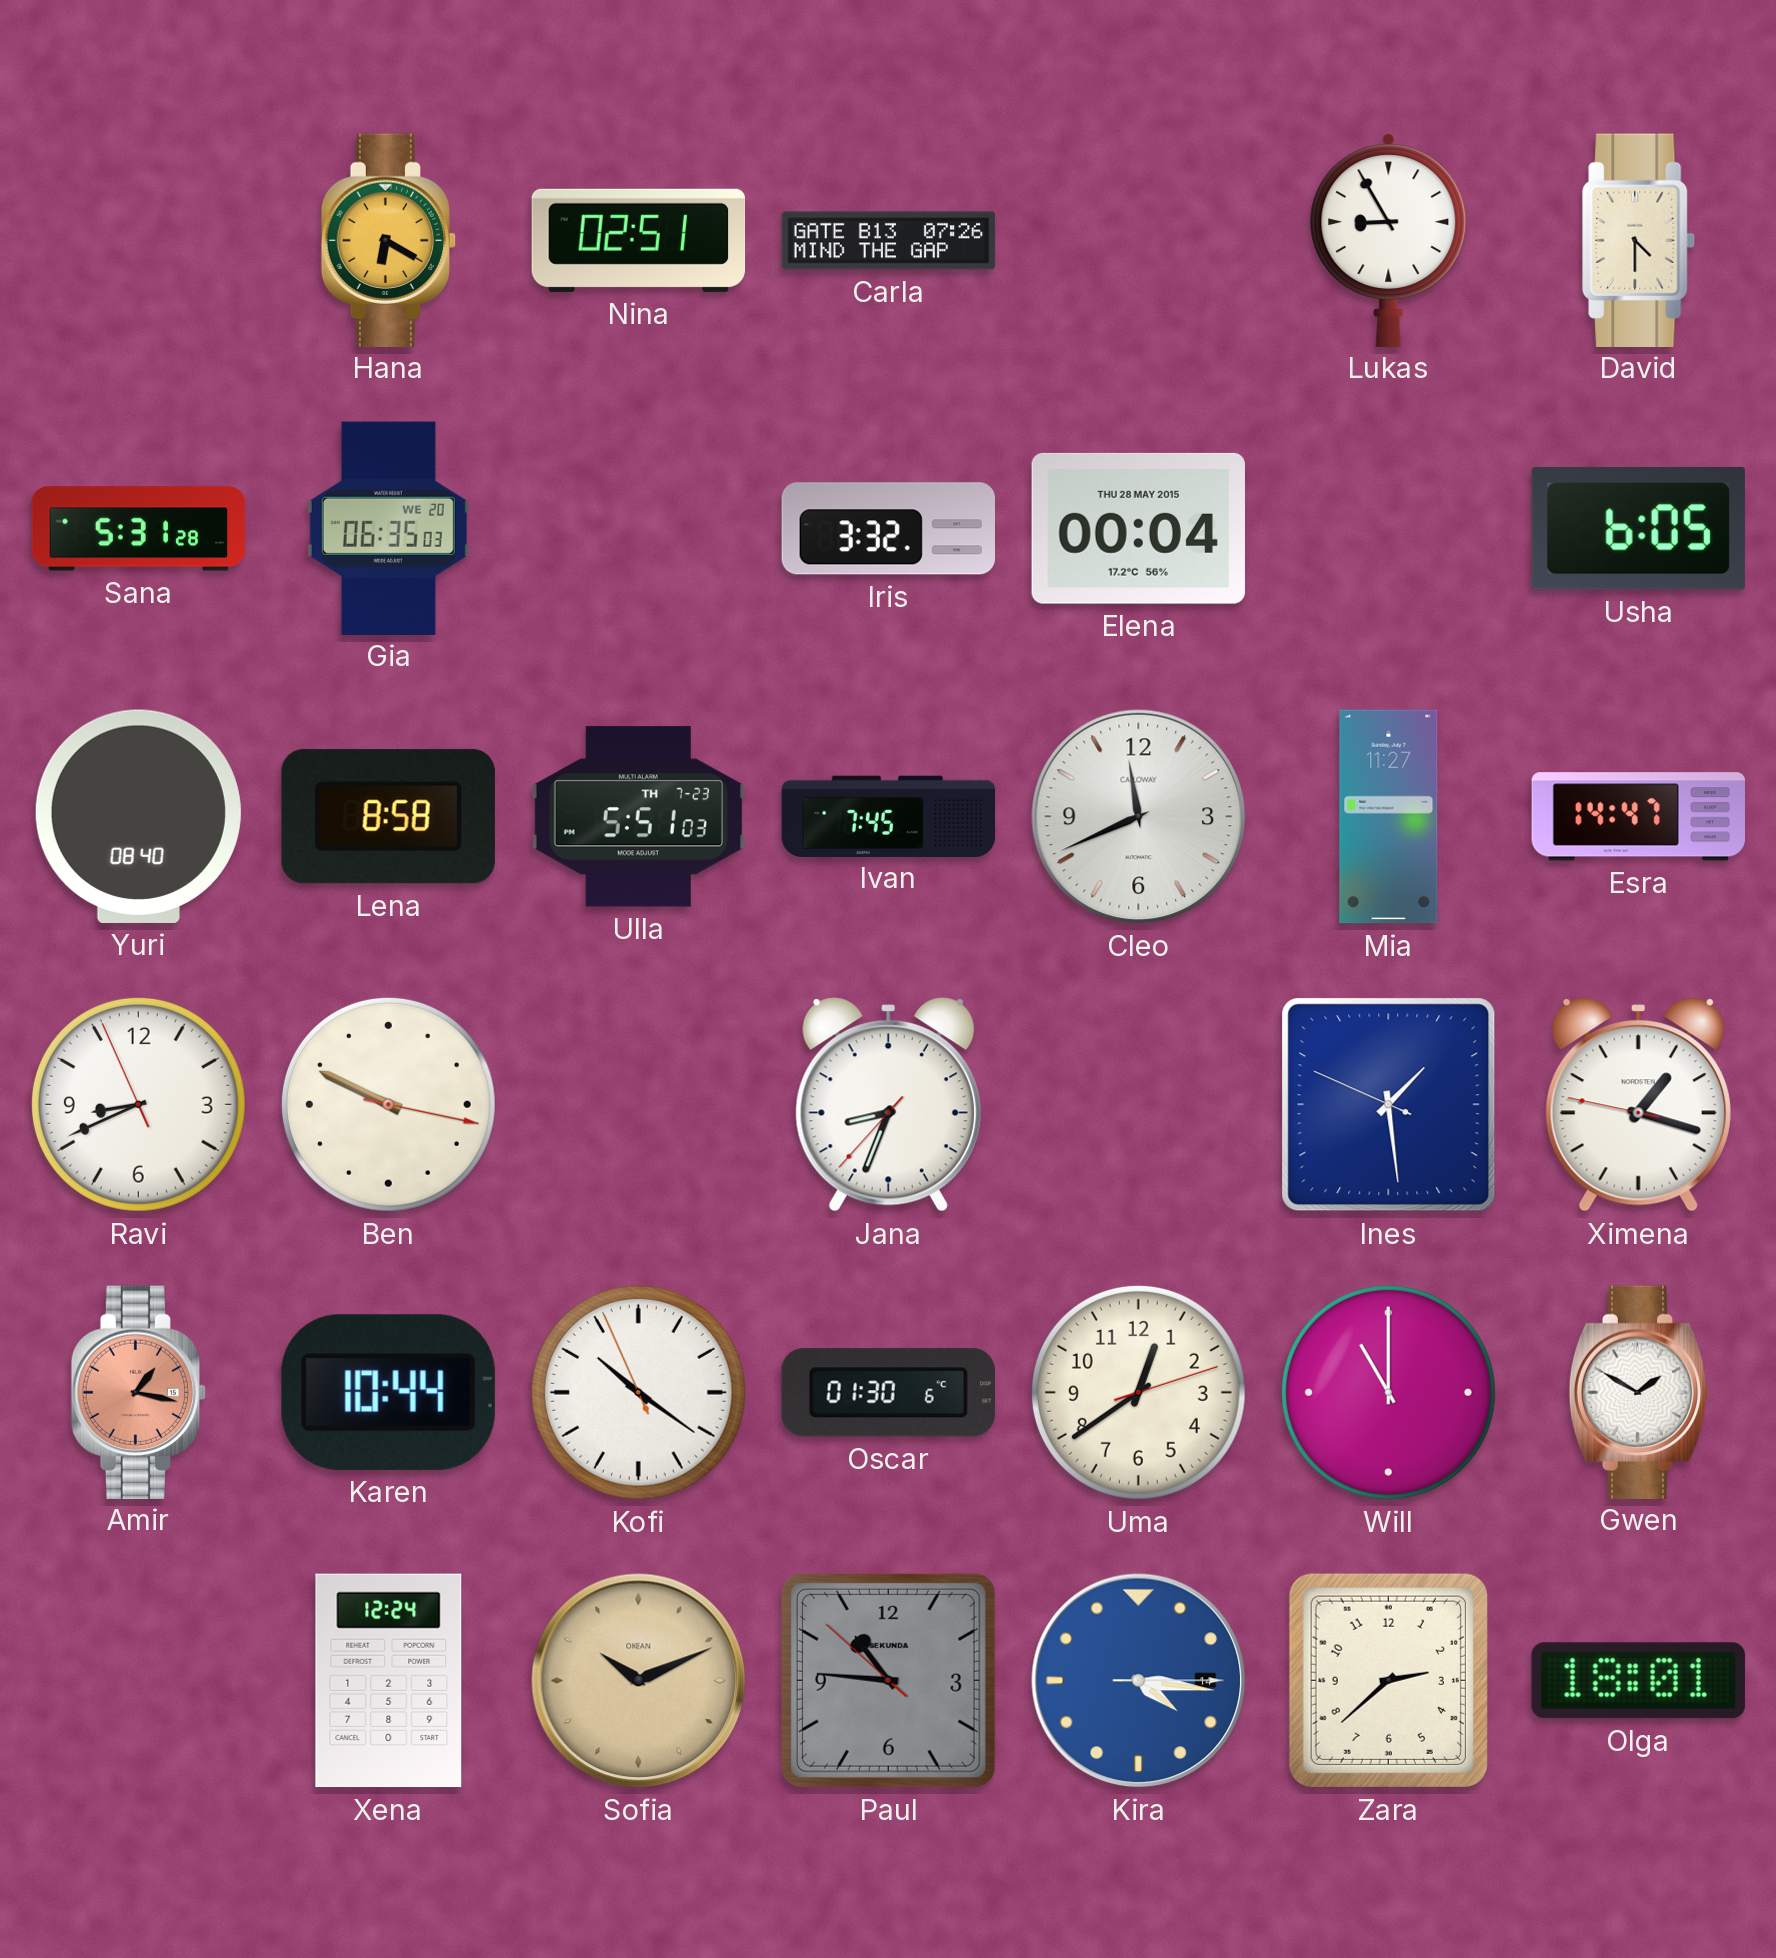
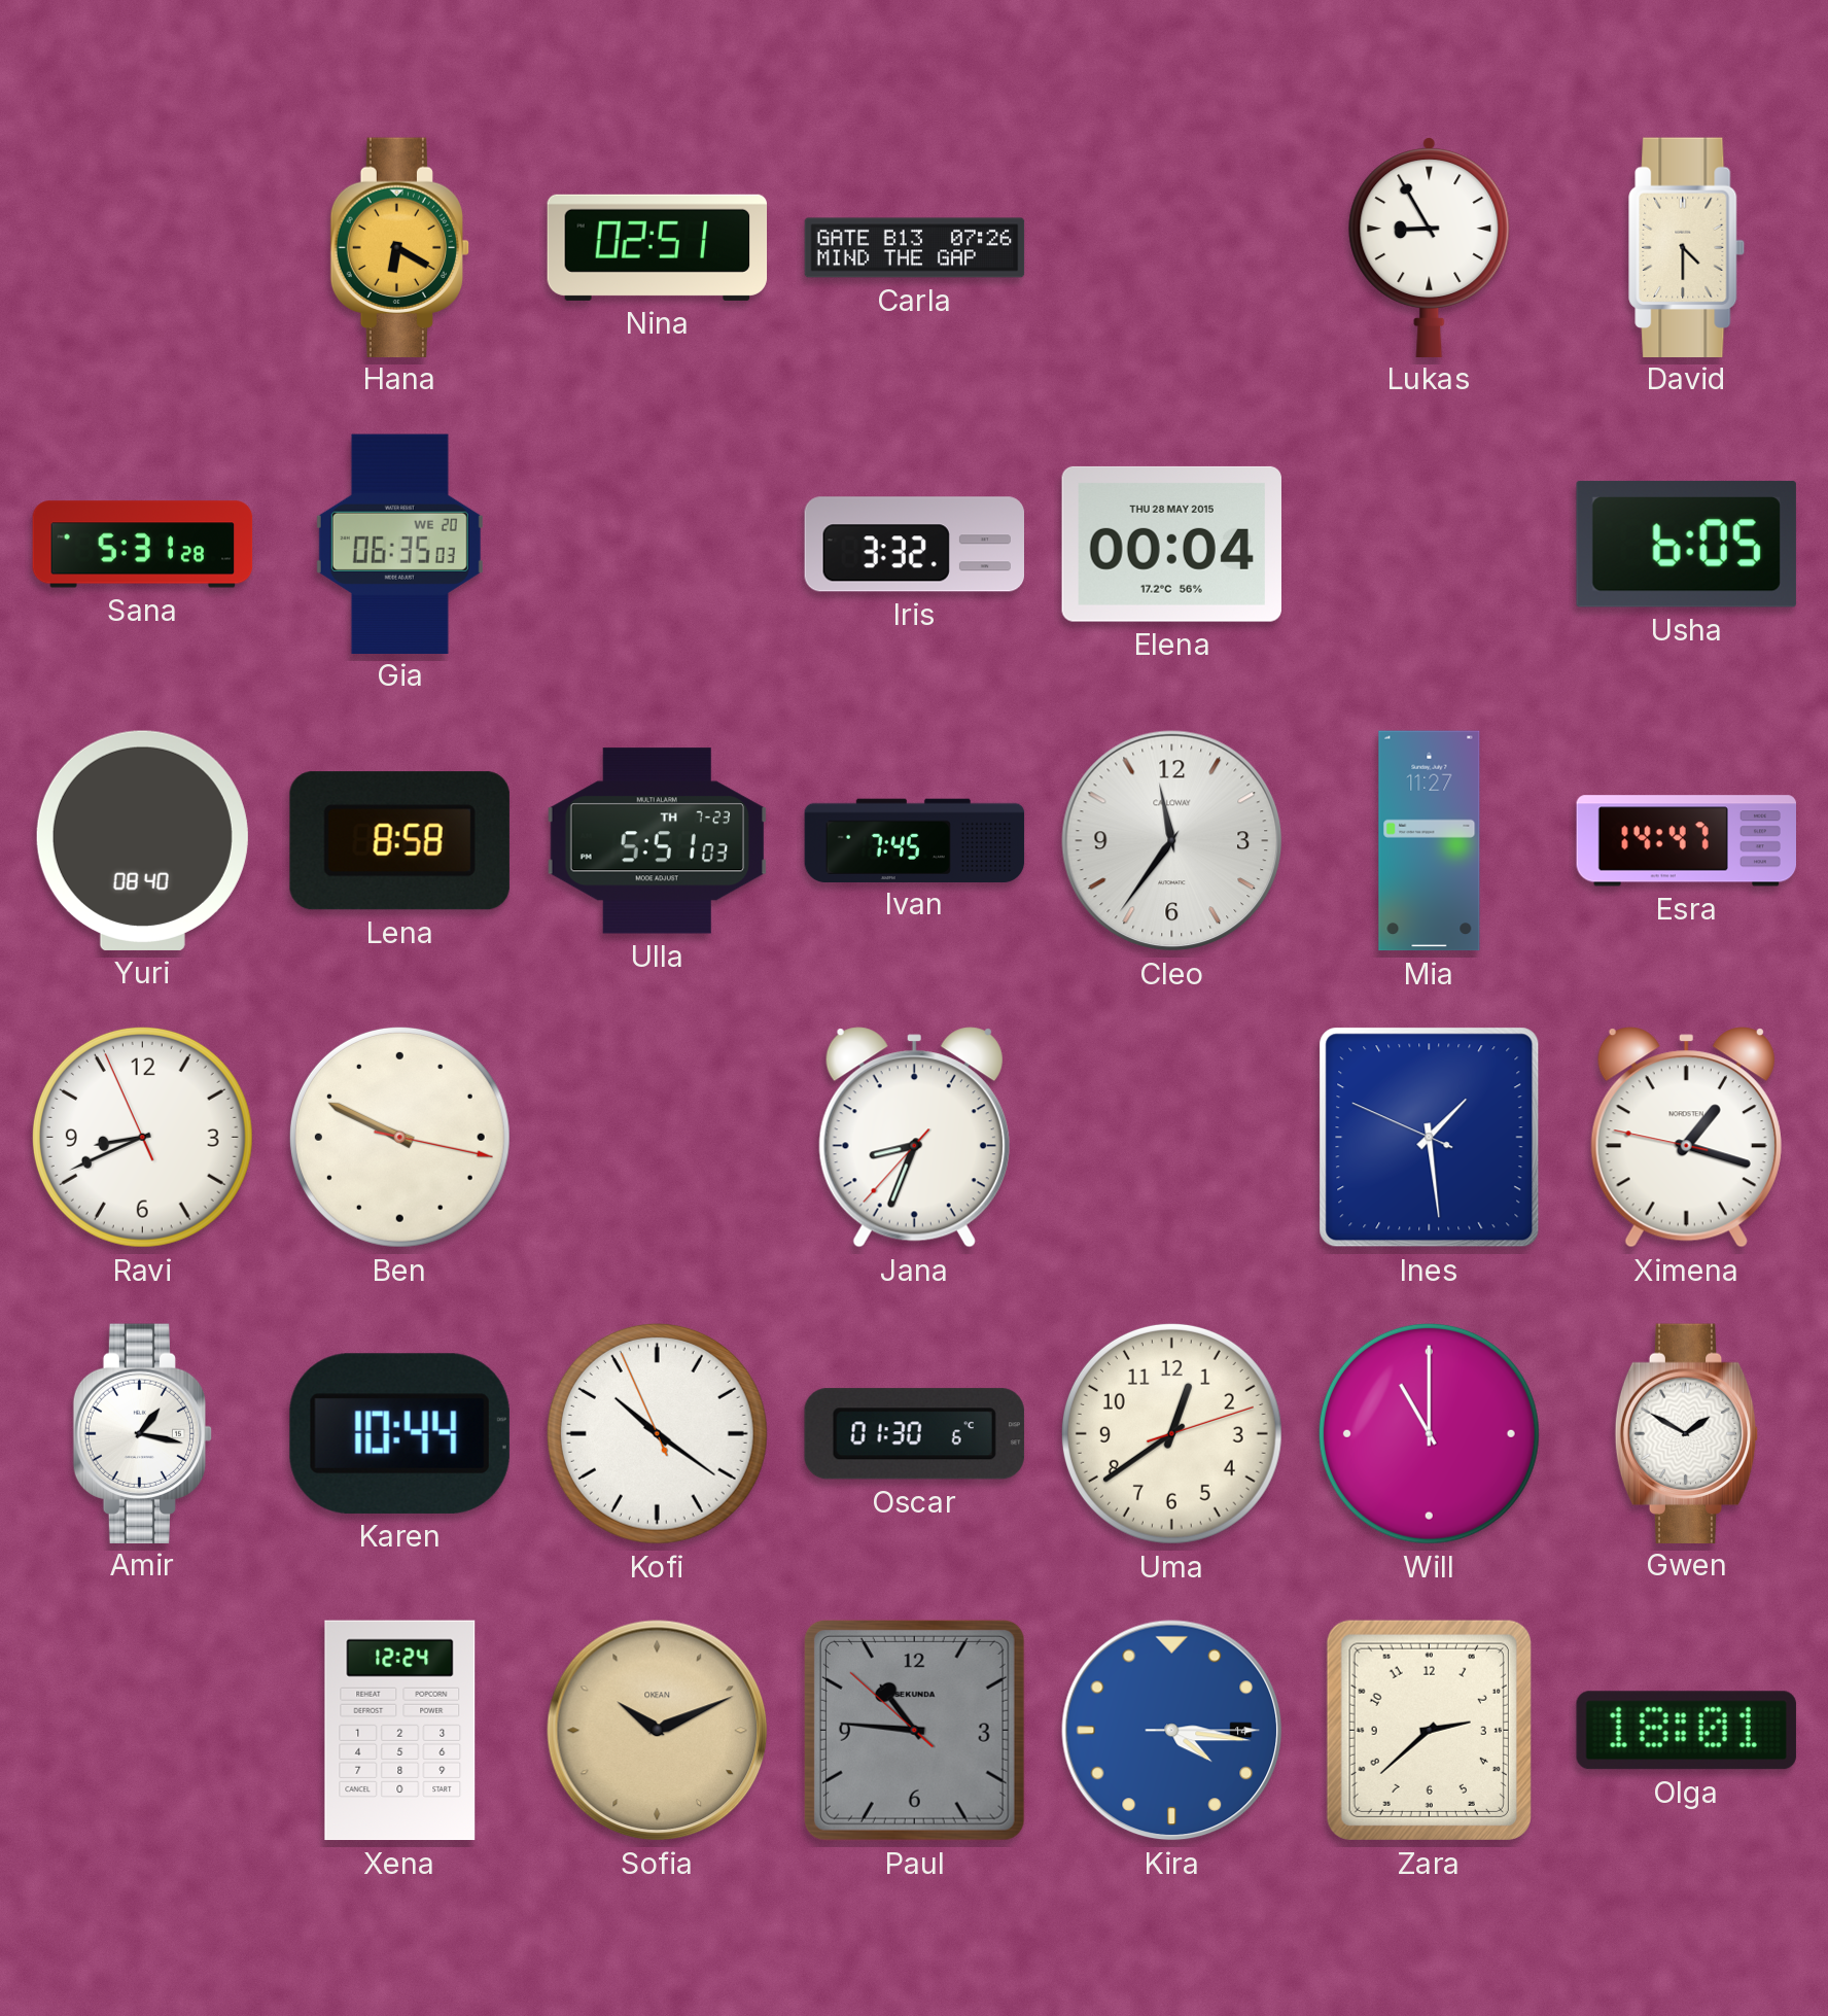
Cleo: 11:41 -> 11:36
Amir dial: salmon -> white
